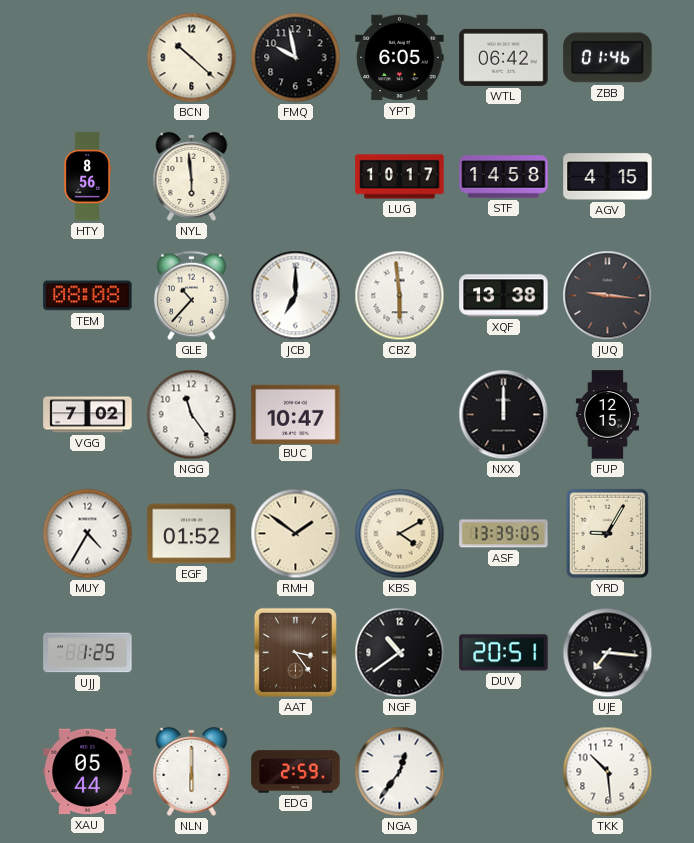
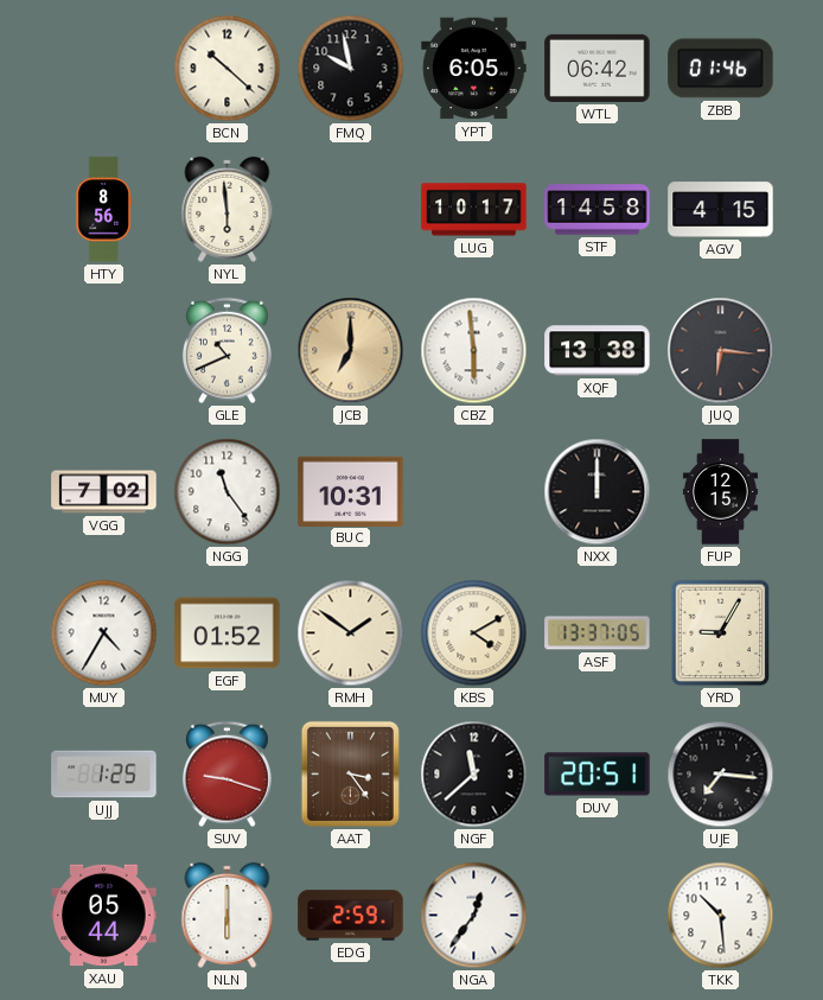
TEM: 08:08 -> none
GLE: 10:37 -> 10:41
JCB dial: white -> champagne
JUQ: 9:16 -> 6:16
BUC: 10:47 -> 10:31
ASF: 13:39 -> 13:37
SUV: none -> 9:18
NGF: 10:39 -> 11:38
